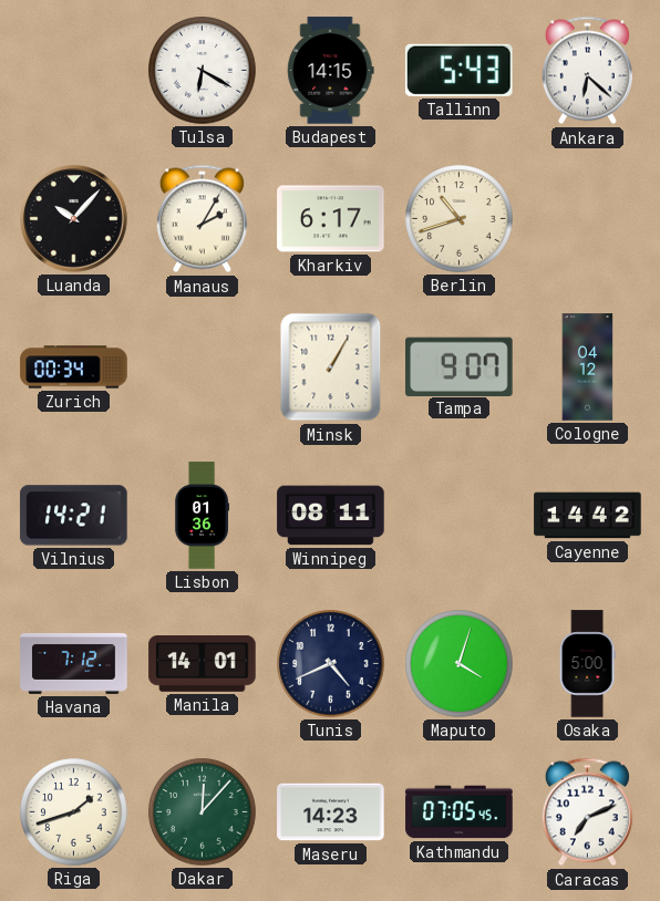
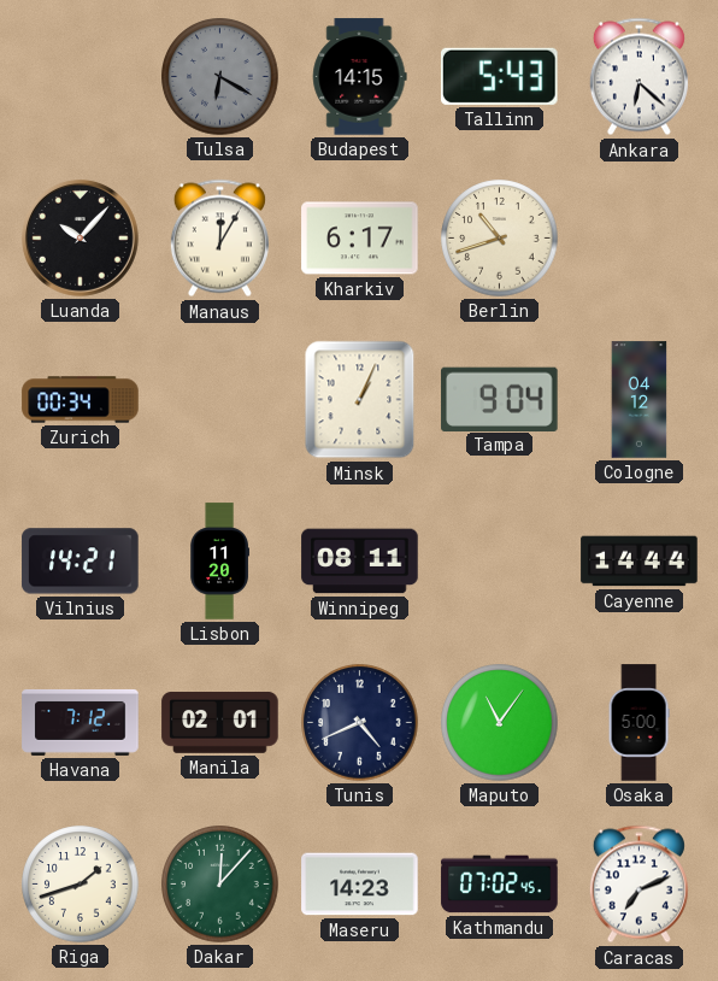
Tulsa dial: white -> grey
Manaus: 2:05 -> 12:05
Minsk: 1:05 -> 1:04
Tampa: 9:07 -> 9:04
Lisbon: 01:36 -> 11:20
Cayenne: 14:42 -> 14:44
Manila: 14:01 -> 02:01
Maputo: 4:03 -> 11:06
Kathmandu: 07:05 -> 07:02
